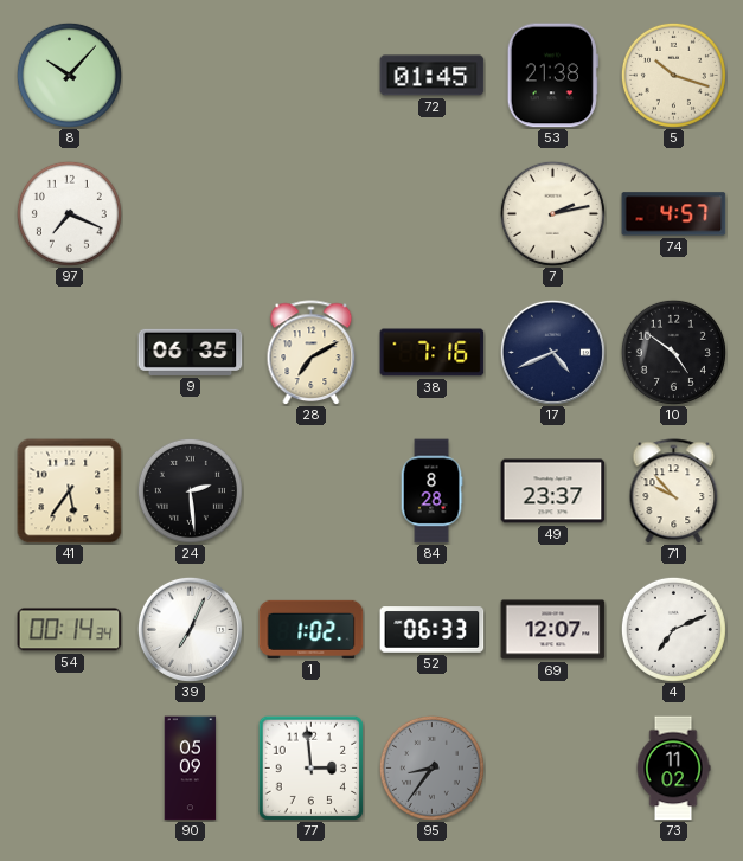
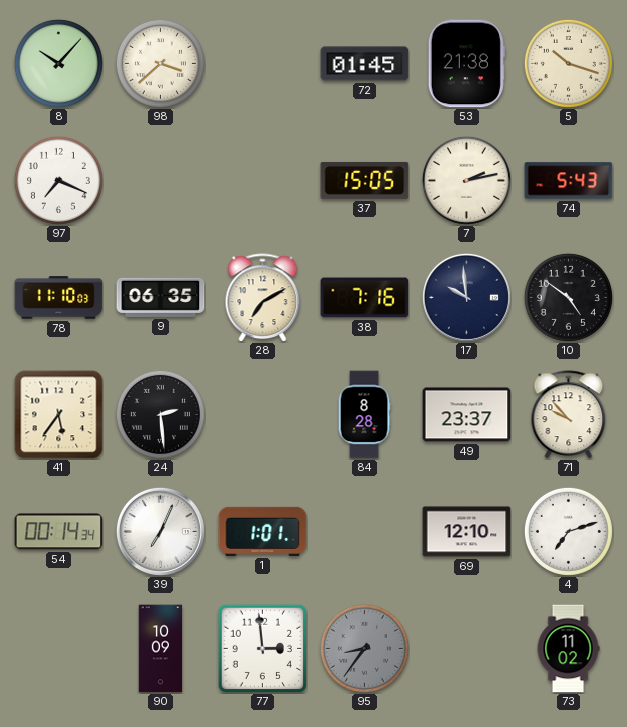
98: none -> 3:38
37: none -> 15:05
74: 4:57 -> 5:43
78: none -> 11:10
17: 4:41 -> 9:59
1: 1:02 -> 1:01
52: 06:33 -> none
69: 12:07 -> 12:10
4: 7:11 -> 7:12
90: 05:09 -> 10:09
